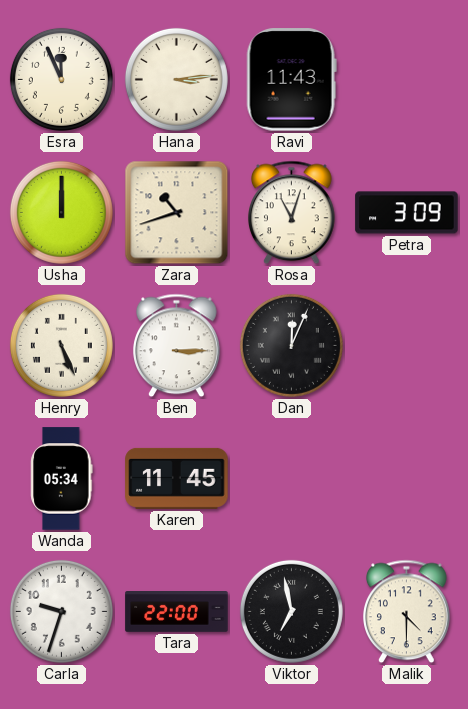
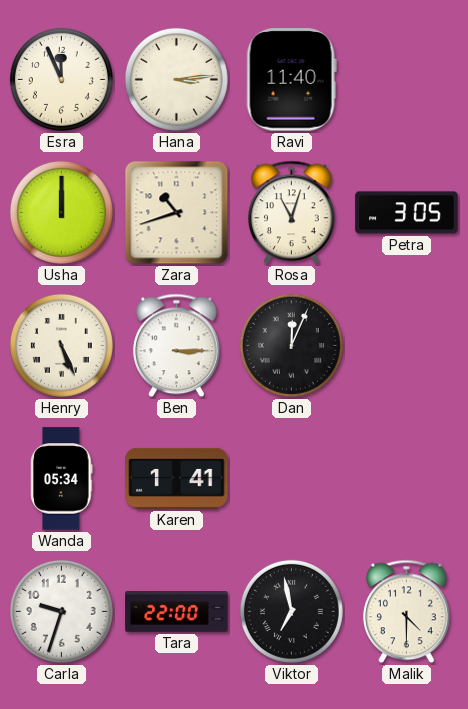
Ravi: 11:43 -> 11:40
Petra: 3:09 -> 3:05
Karen: 11:45 -> 1:41
